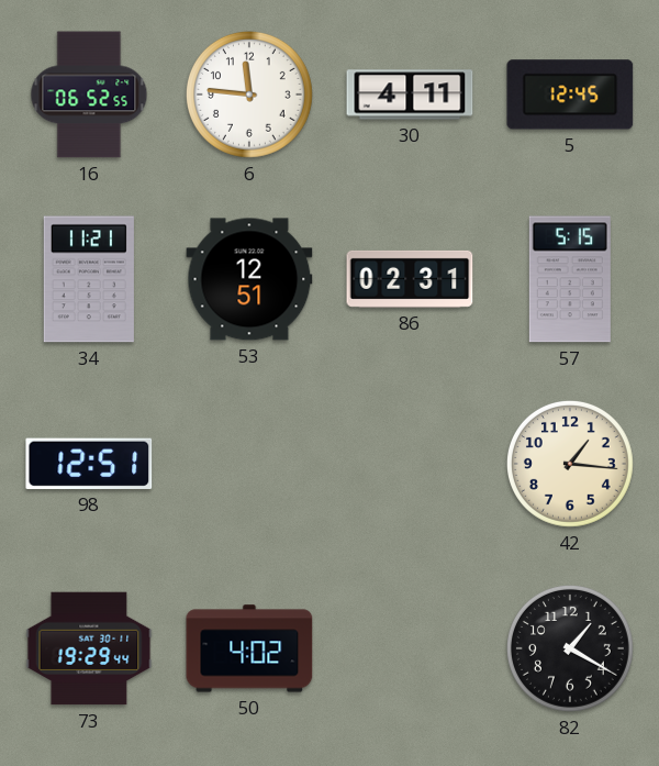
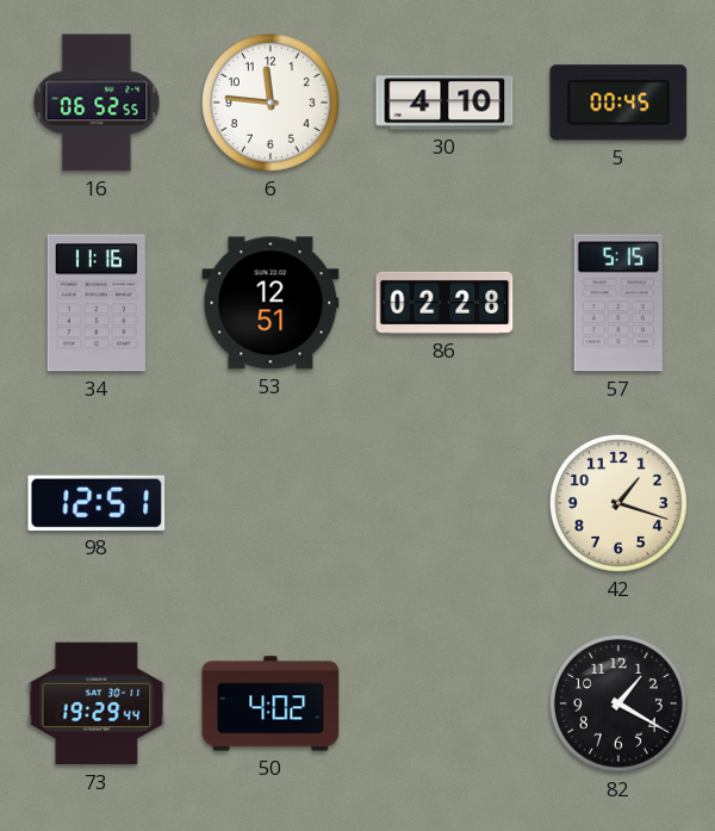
30: 4:11 -> 4:10
5: 12:45 -> 00:45
34: 11:21 -> 11:16
86: 02:31 -> 02:28
42: 1:16 -> 1:18
